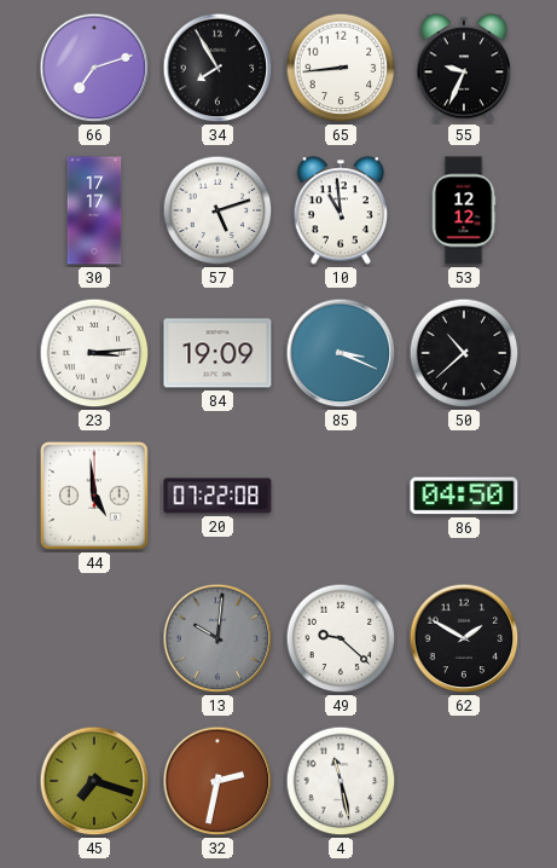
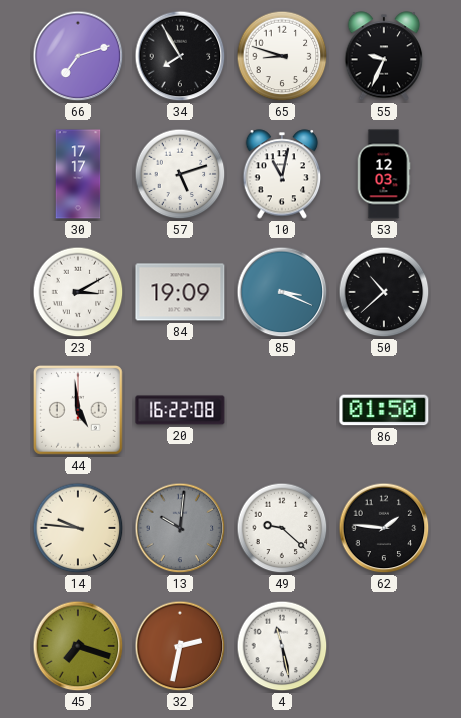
65: 8:44 -> 8:48
10: 10:59 -> 11:02
53: 12:12 -> 12:03
23: 3:14 -> 3:10
20: 07:22 -> 16:22
86: 04:50 -> 01:50
14: none -> 9:46
62: 1:50 -> 1:46
